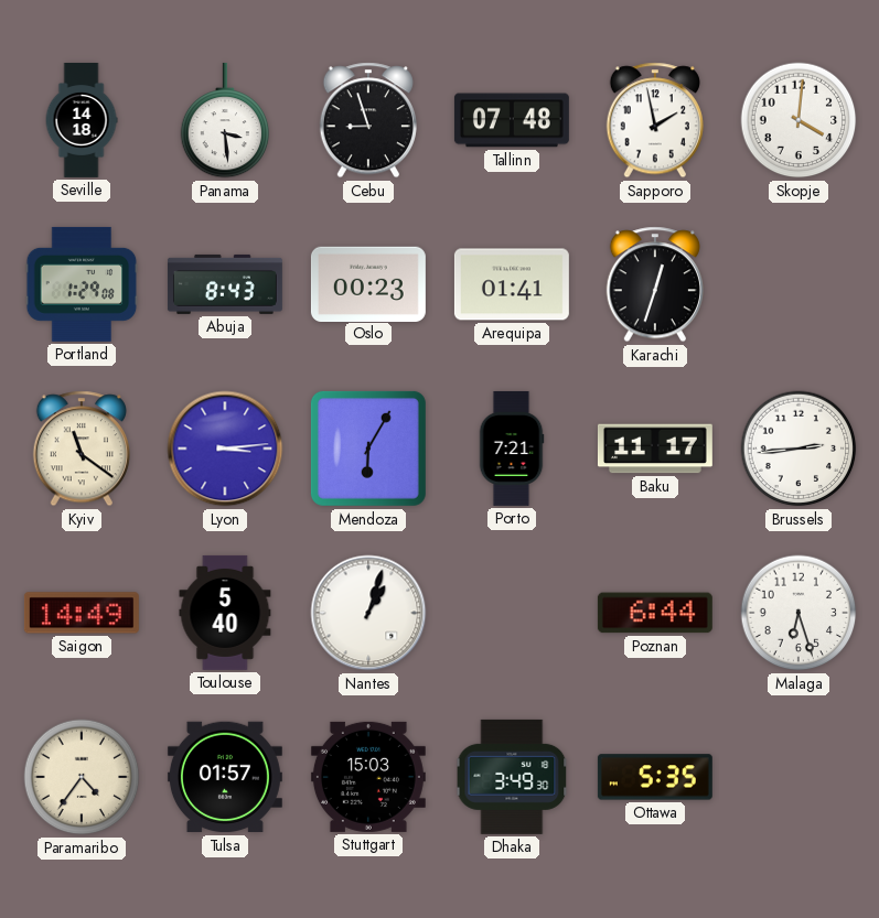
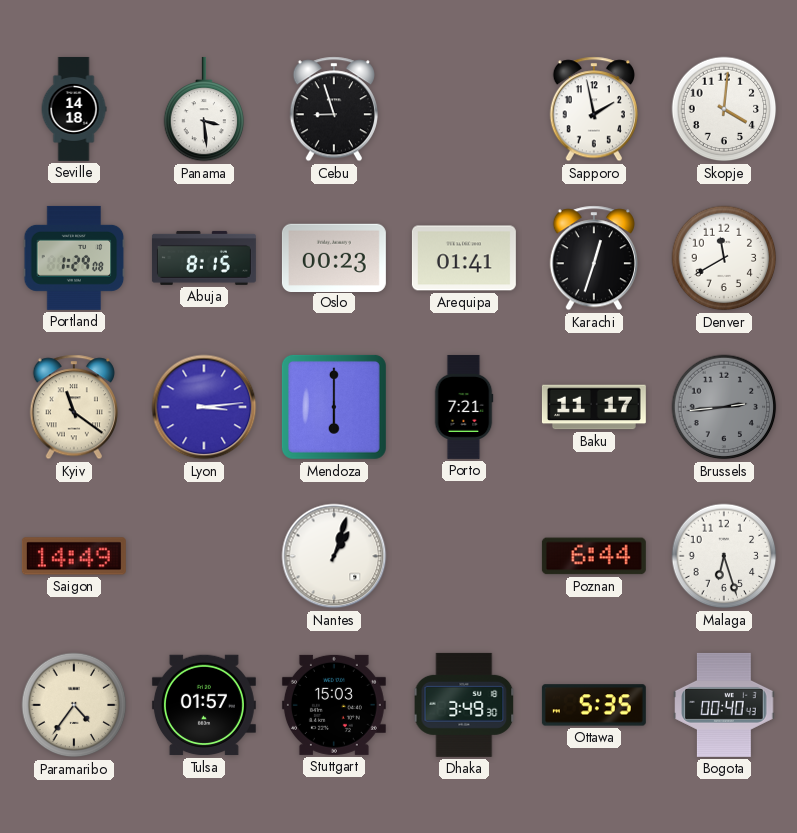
Tallinn: 07:48 -> none
Abuja: 8:43 -> 8:15
Denver: none -> 11:40
Mendoza: 6:05 -> 6:00
Brussels dial: white -> grey
Toulouse: 5:40 -> none
Bogota: none -> 00:40
